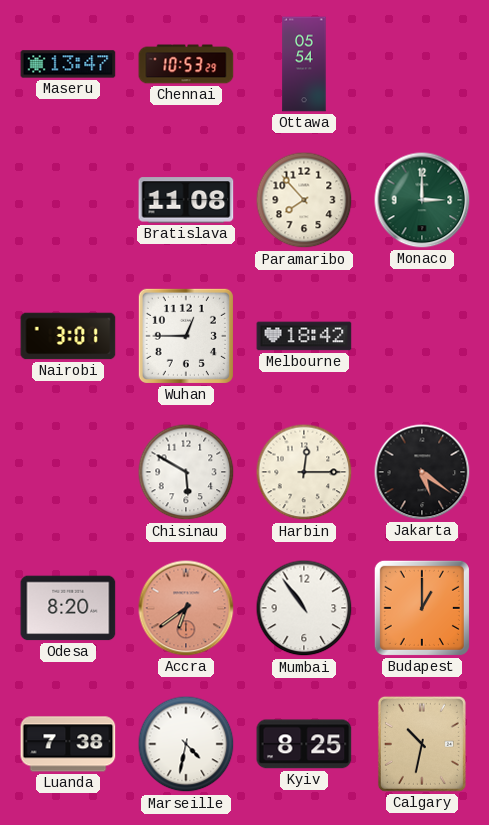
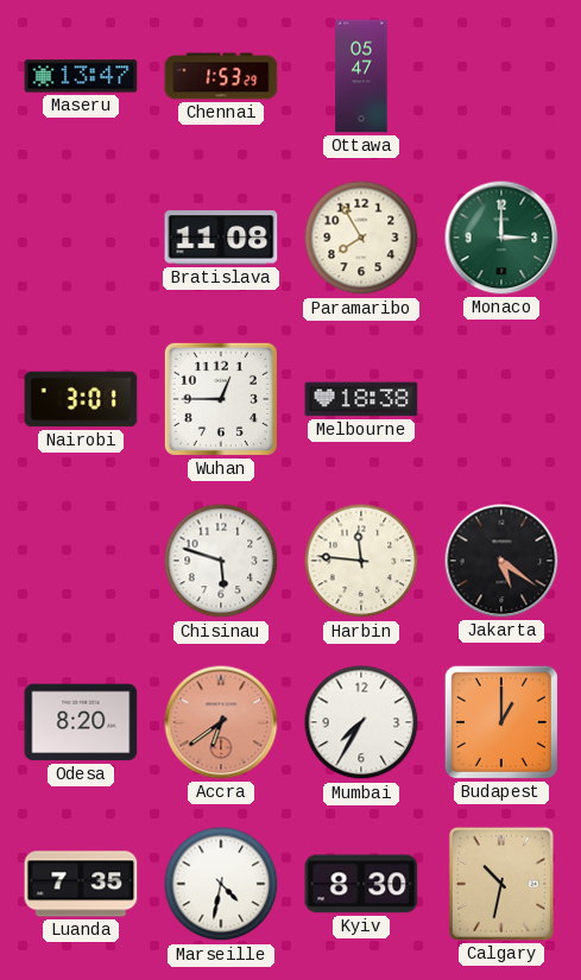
Chennai: 10:53 -> 1:53
Ottawa: 05:54 -> 05:47
Paramaribo: 7:53 -> 7:55
Melbourne: 18:42 -> 18:38
Chisinau: 5:50 -> 5:48
Harbin: 12:15 -> 11:46
Mumbai: 10:54 -> 7:35
Luanda: 7:38 -> 7:35
Kyiv: 8:25 -> 8:30
